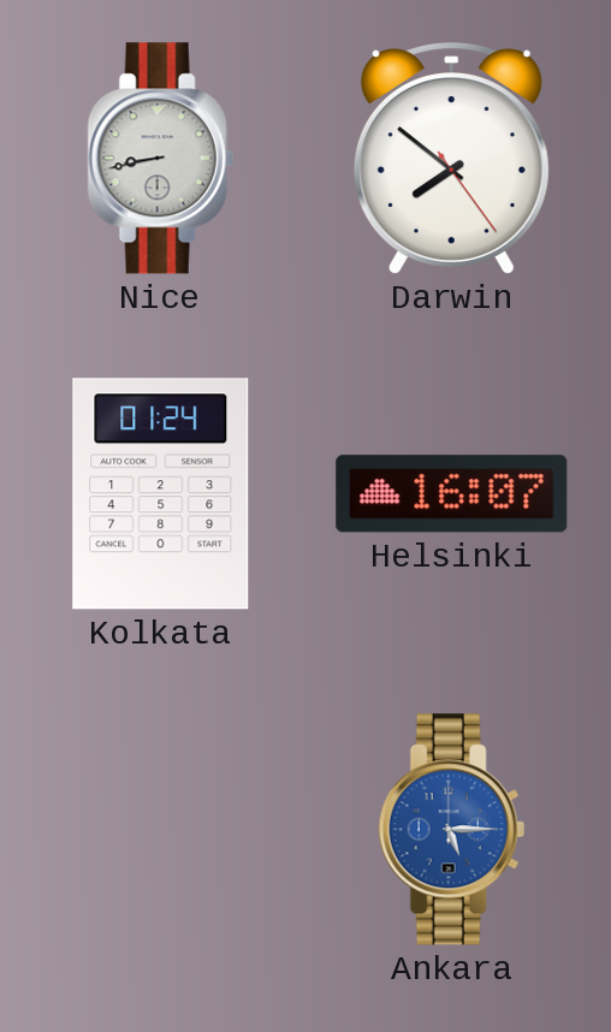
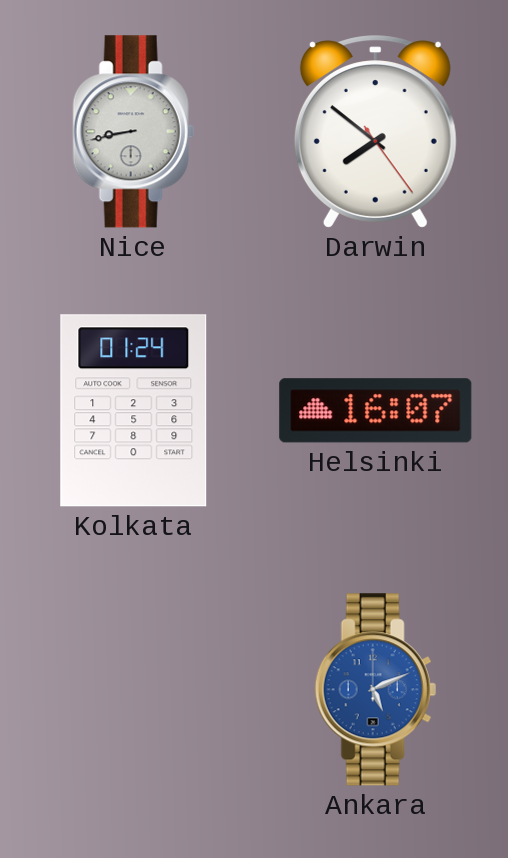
Ankara: 5:15 -> 5:11
